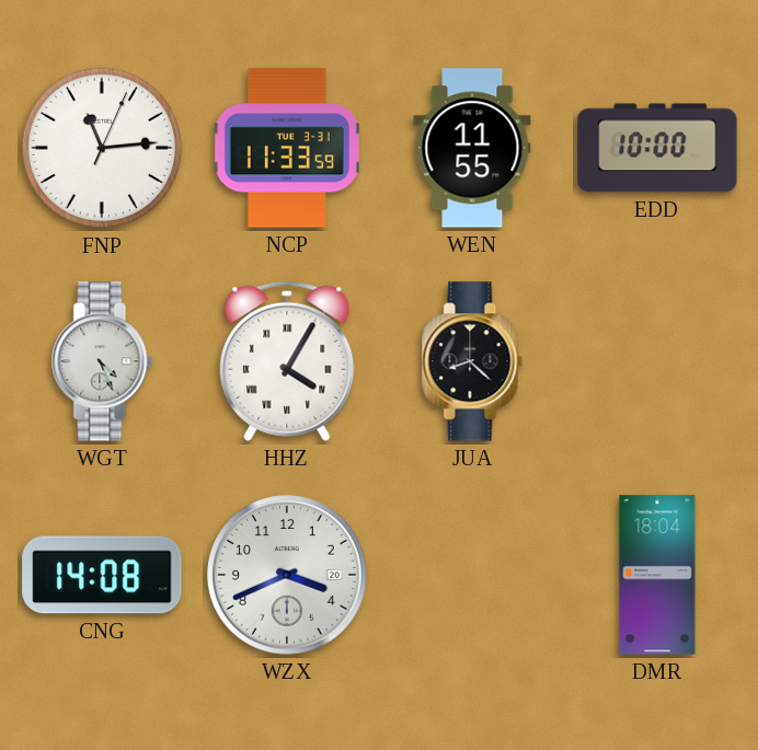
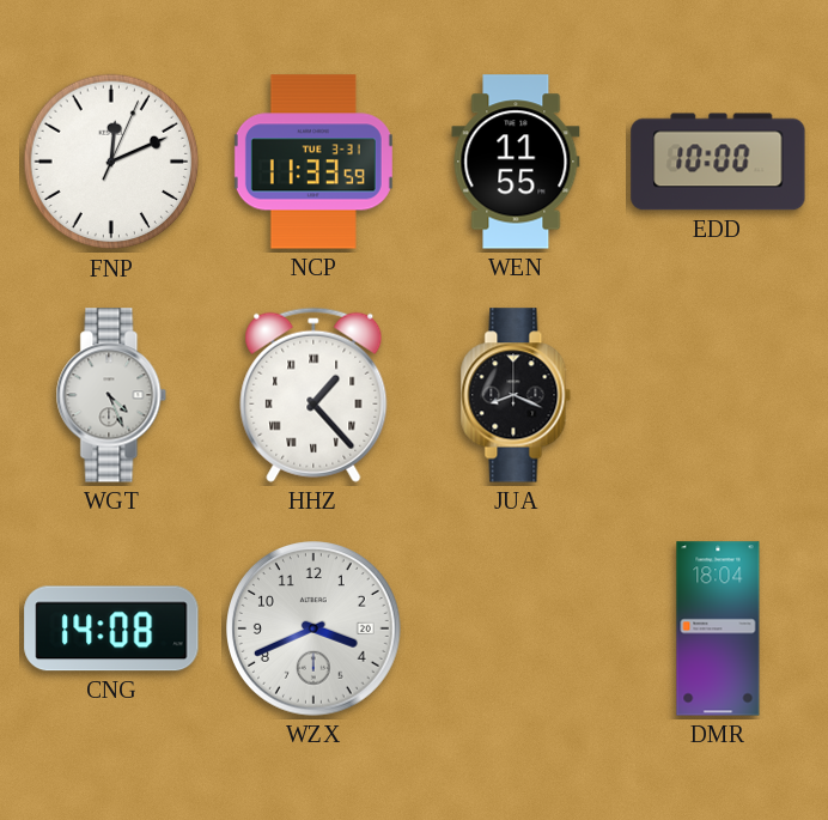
FNP: 11:14 -> 12:11
HHZ: 4:05 -> 1:23
JUA: 8:22 -> 8:19
